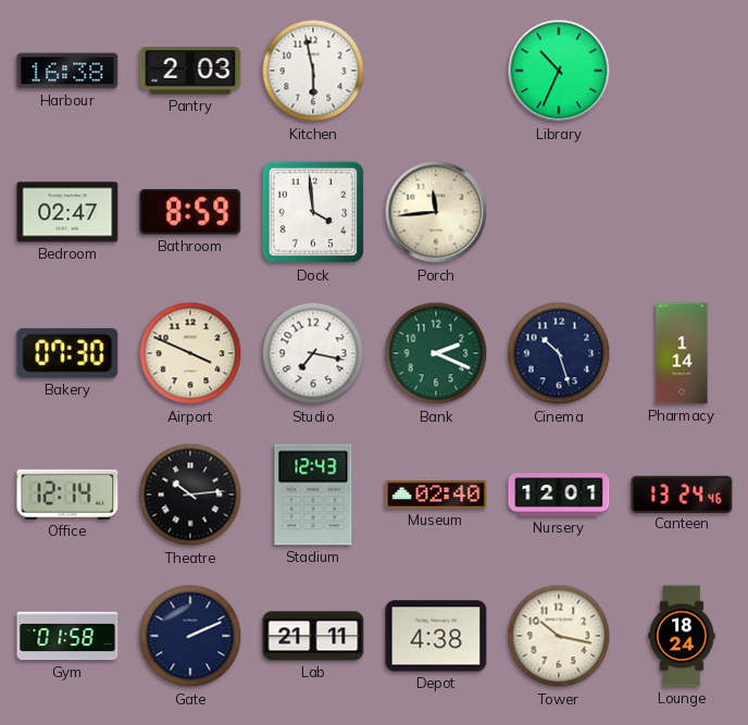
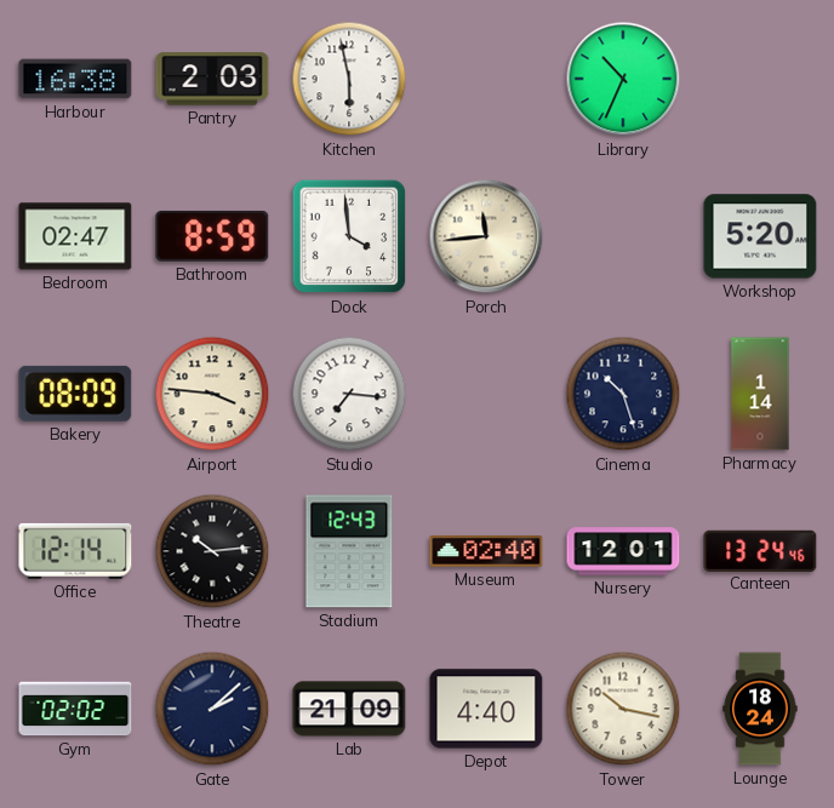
Workshop: none -> 5:20
Bakery: 07:30 -> 08:09
Airport: 3:49 -> 3:46
Studio: 7:17 -> 7:16
Bank: 2:19 -> none
Gym: 01:58 -> 02:02
Gate: 2:11 -> 2:08
Lab: 21:11 -> 21:09
Depot: 4:38 -> 4:40
